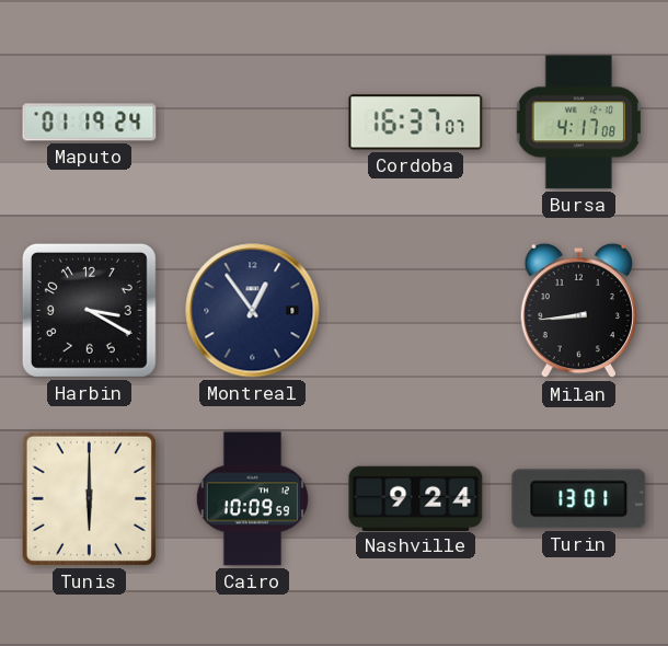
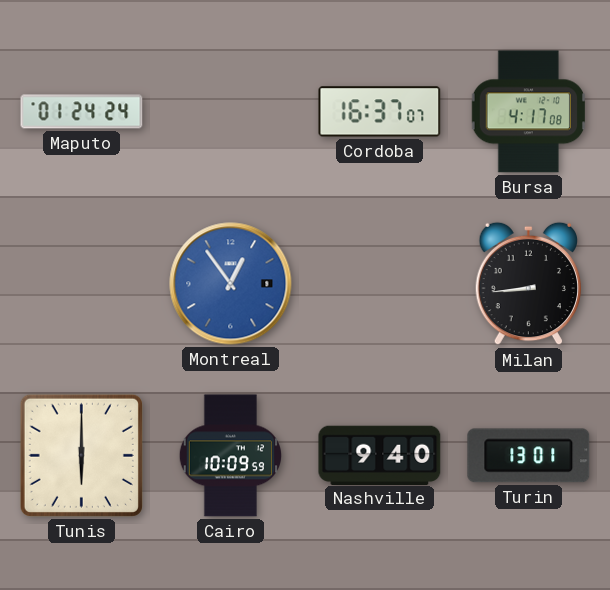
Maputo: 01:19 -> 01:24
Harbin: 3:20 -> none
Montreal dial: navy -> blue
Nashville: 9:24 -> 9:40
